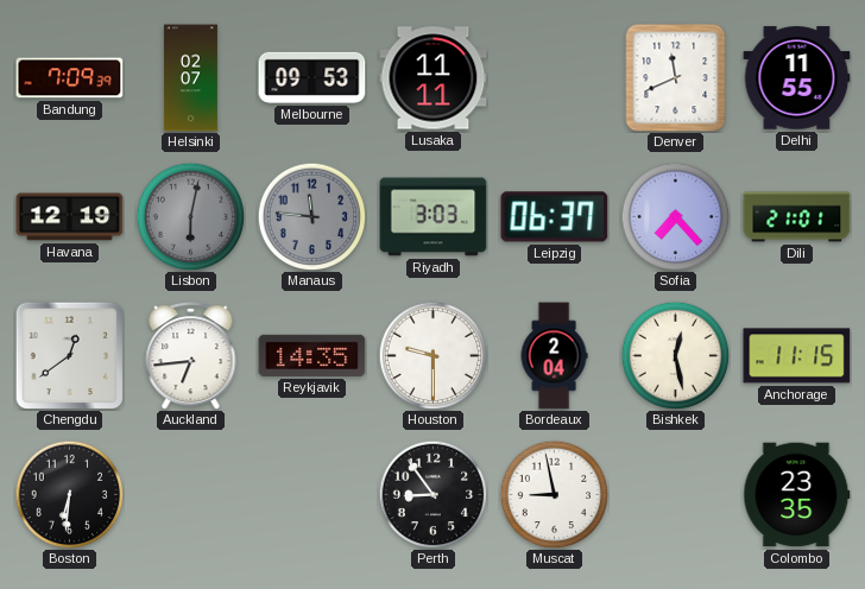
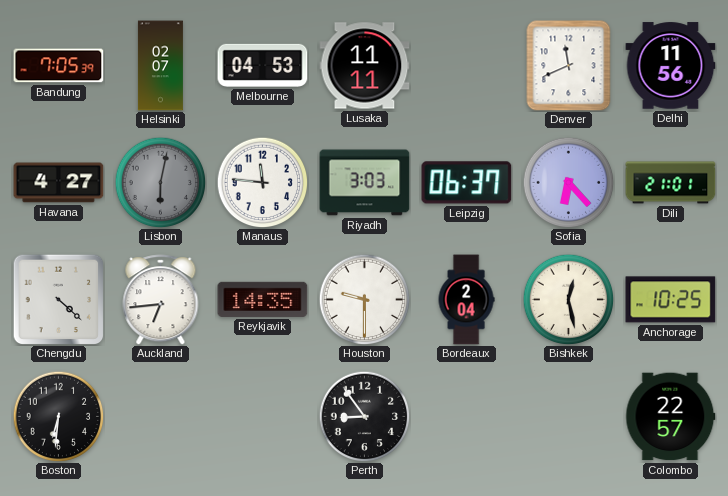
Bandung: 7:09 -> 7:05
Melbourne: 09:53 -> 04:53
Delhi: 11:55 -> 11:56
Havana: 12:19 -> 4:27
Manaus dial: grey -> white
Sofia: 7:23 -> 6:23
Chengdu: 12:39 -> 4:22
Anchorage: 11:15 -> 10:25
Muscat: 8:58 -> none
Colombo: 23:35 -> 22:57
